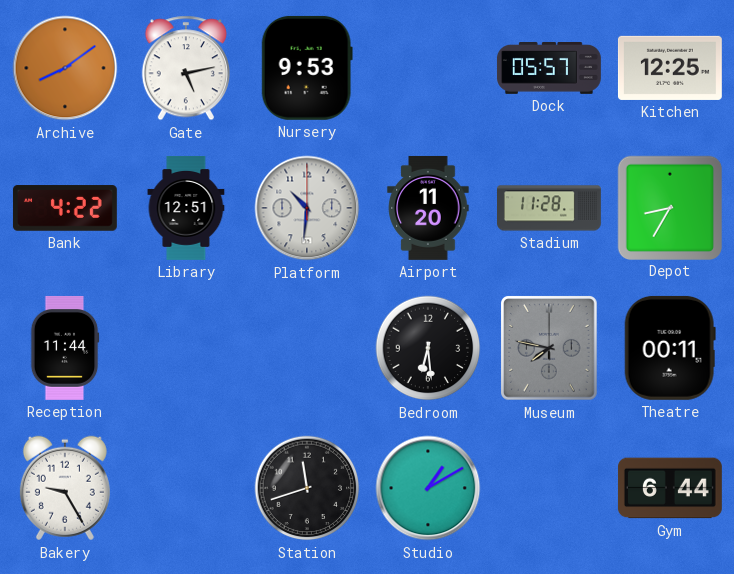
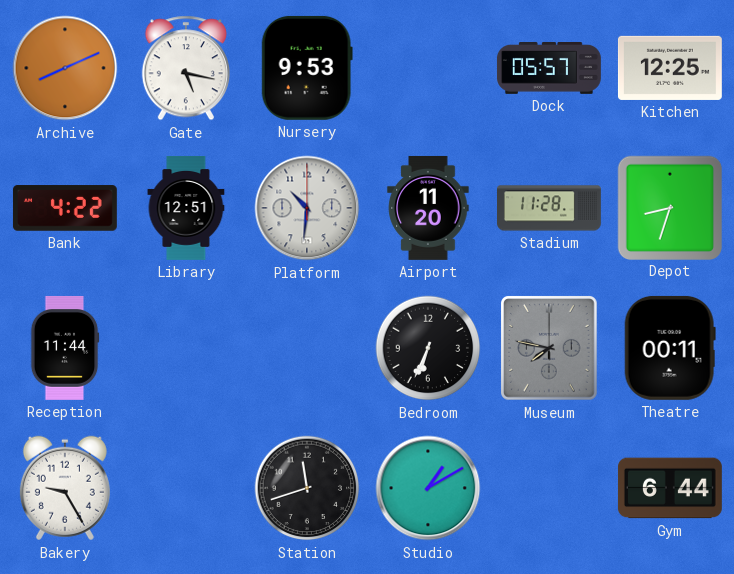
Archive: 8:09 -> 8:11
Gate: 5:13 -> 5:17
Depot: 8:35 -> 8:33
Bedroom: 6:29 -> 6:34
